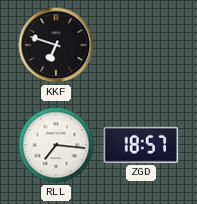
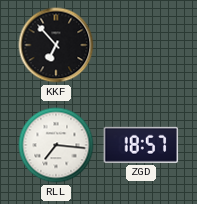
KKF: 6:48 -> 6:53
